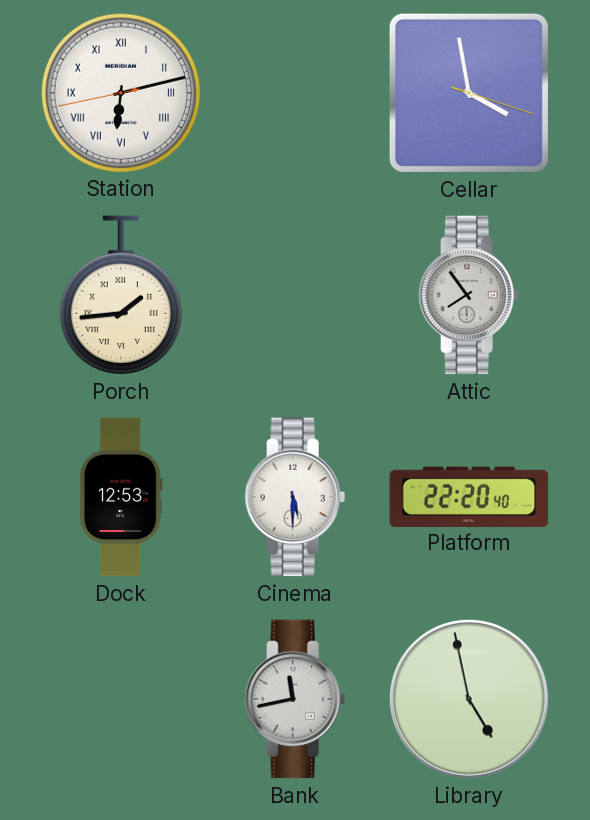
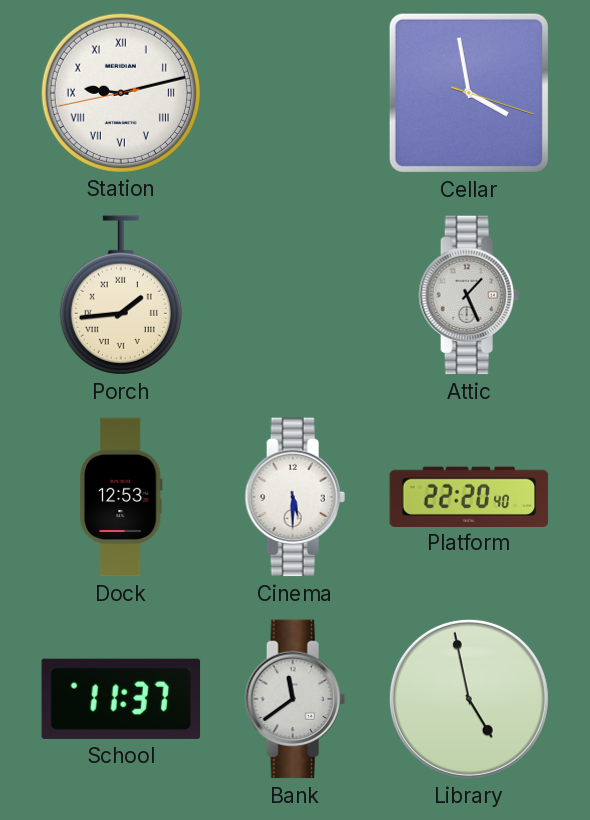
Station: 6:12 -> 9:12
Attic: 7:54 -> 1:26
School: none -> 11:37
Bank: 11:43 -> 11:39
